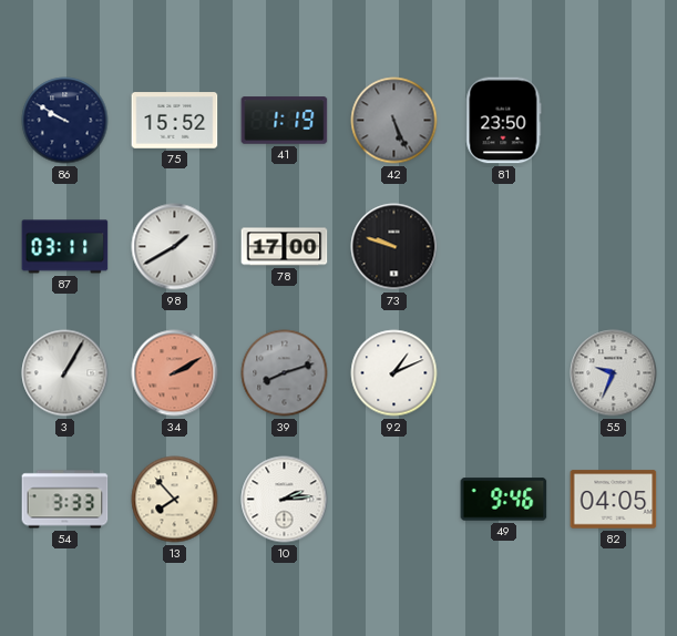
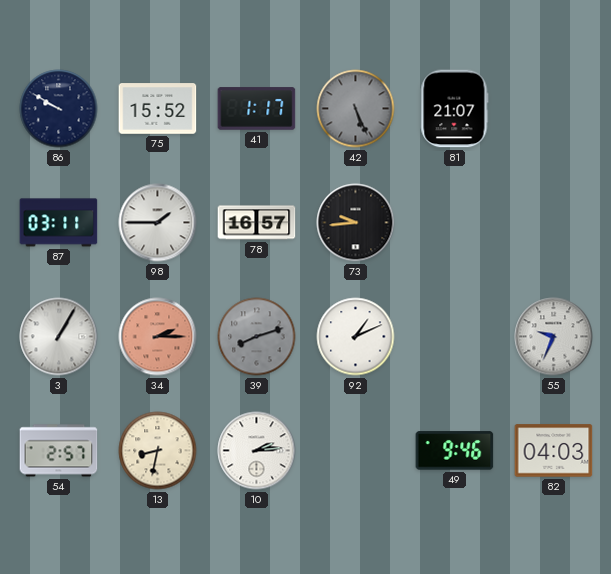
41: 1:19 -> 1:17
81: 23:50 -> 21:07
98: 1:40 -> 1:45
78: 17:00 -> 16:57
73: 9:48 -> 9:44
34: 2:10 -> 2:15
54: 3:33 -> 2:57
13: 7:53 -> 8:32
82: 04:05 -> 04:03
